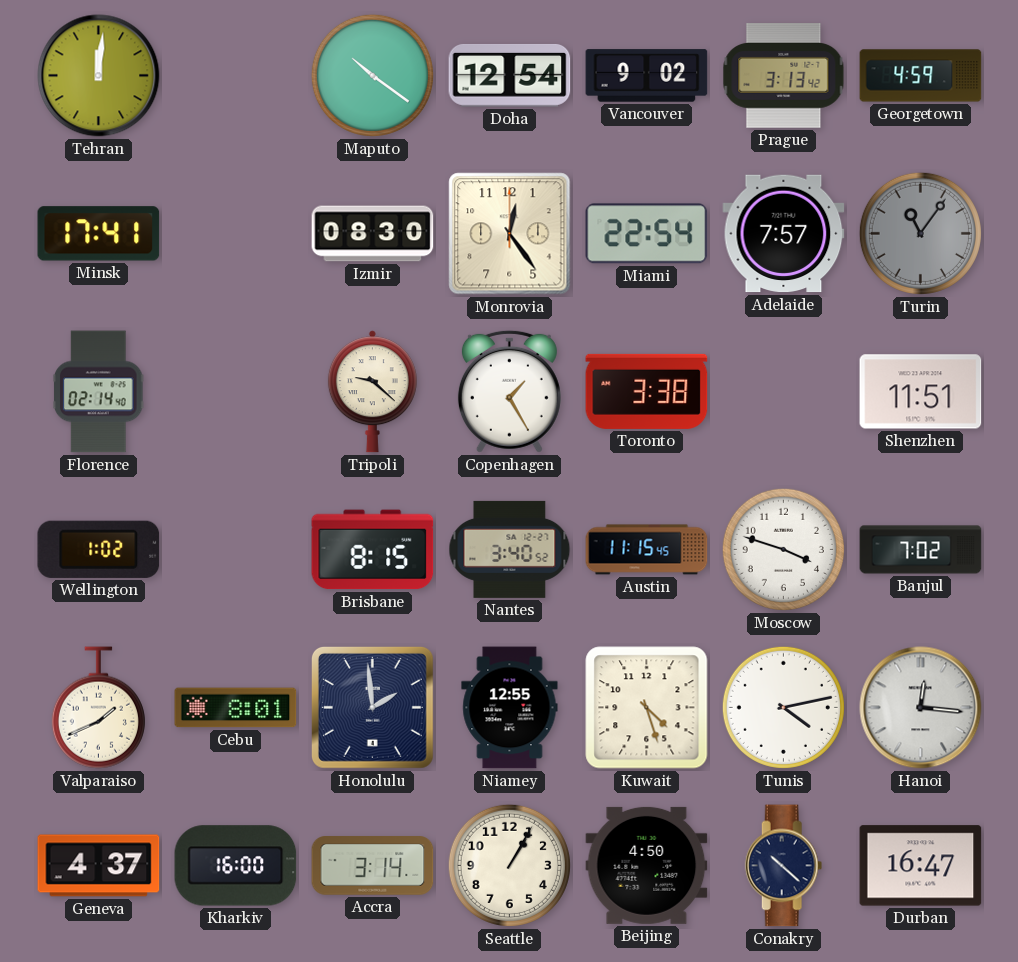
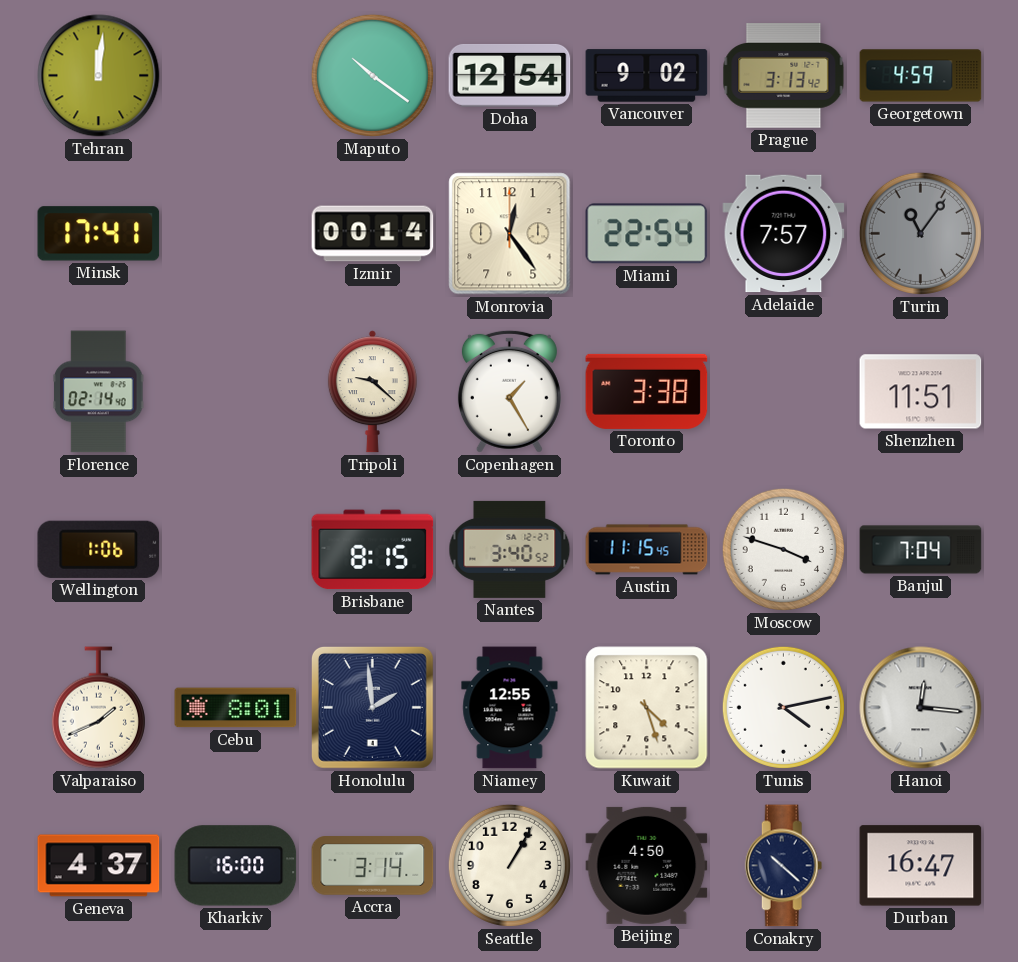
Izmir: 08:30 -> 00:14
Wellington: 1:02 -> 1:06
Banjul: 7:02 -> 7:04
